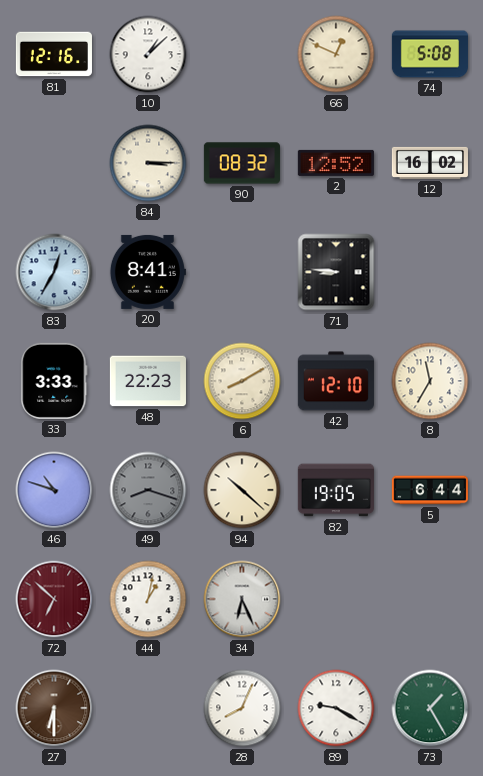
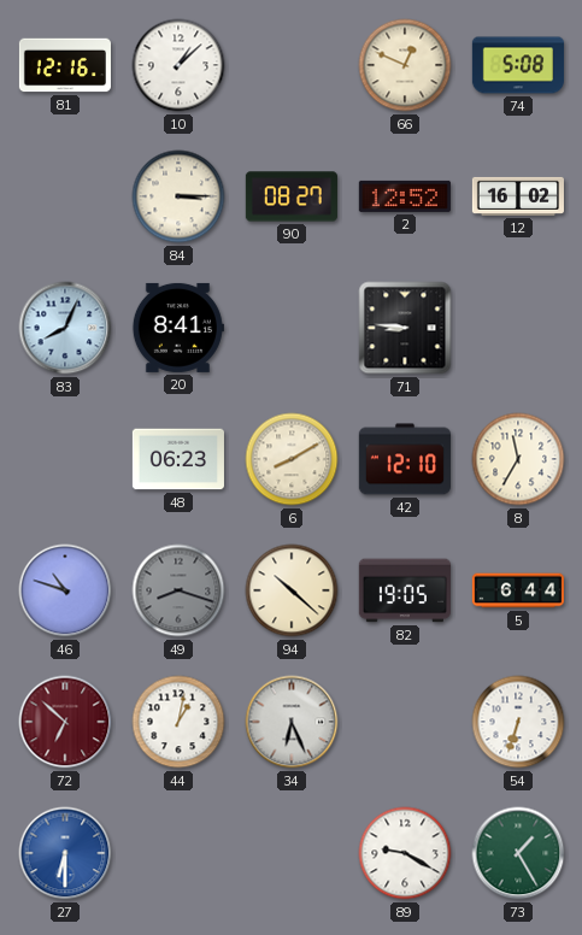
90: 08:32 -> 08:27
83: 12:35 -> 8:04
33: 3:33 -> none
48: 22:23 -> 06:23
54: none -> 6:33
27 dial: brown -> blue
28: 8:04 -> none
